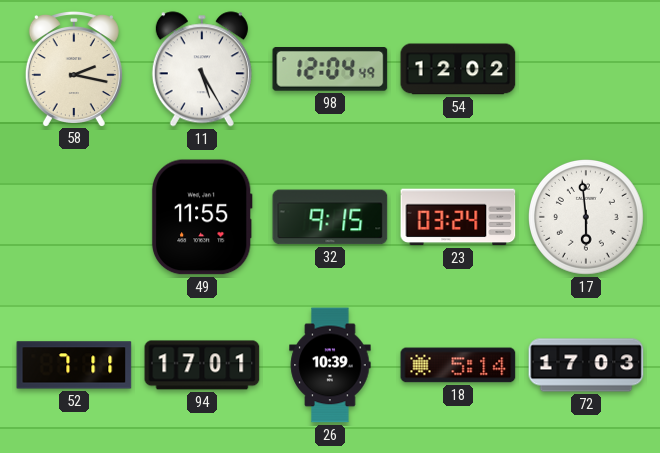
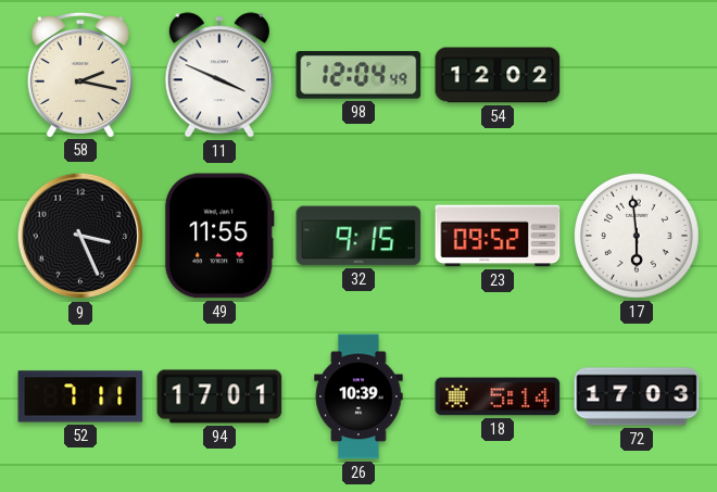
11: 5:25 -> 3:49
9: none -> 3:26
23: 03:24 -> 09:52
